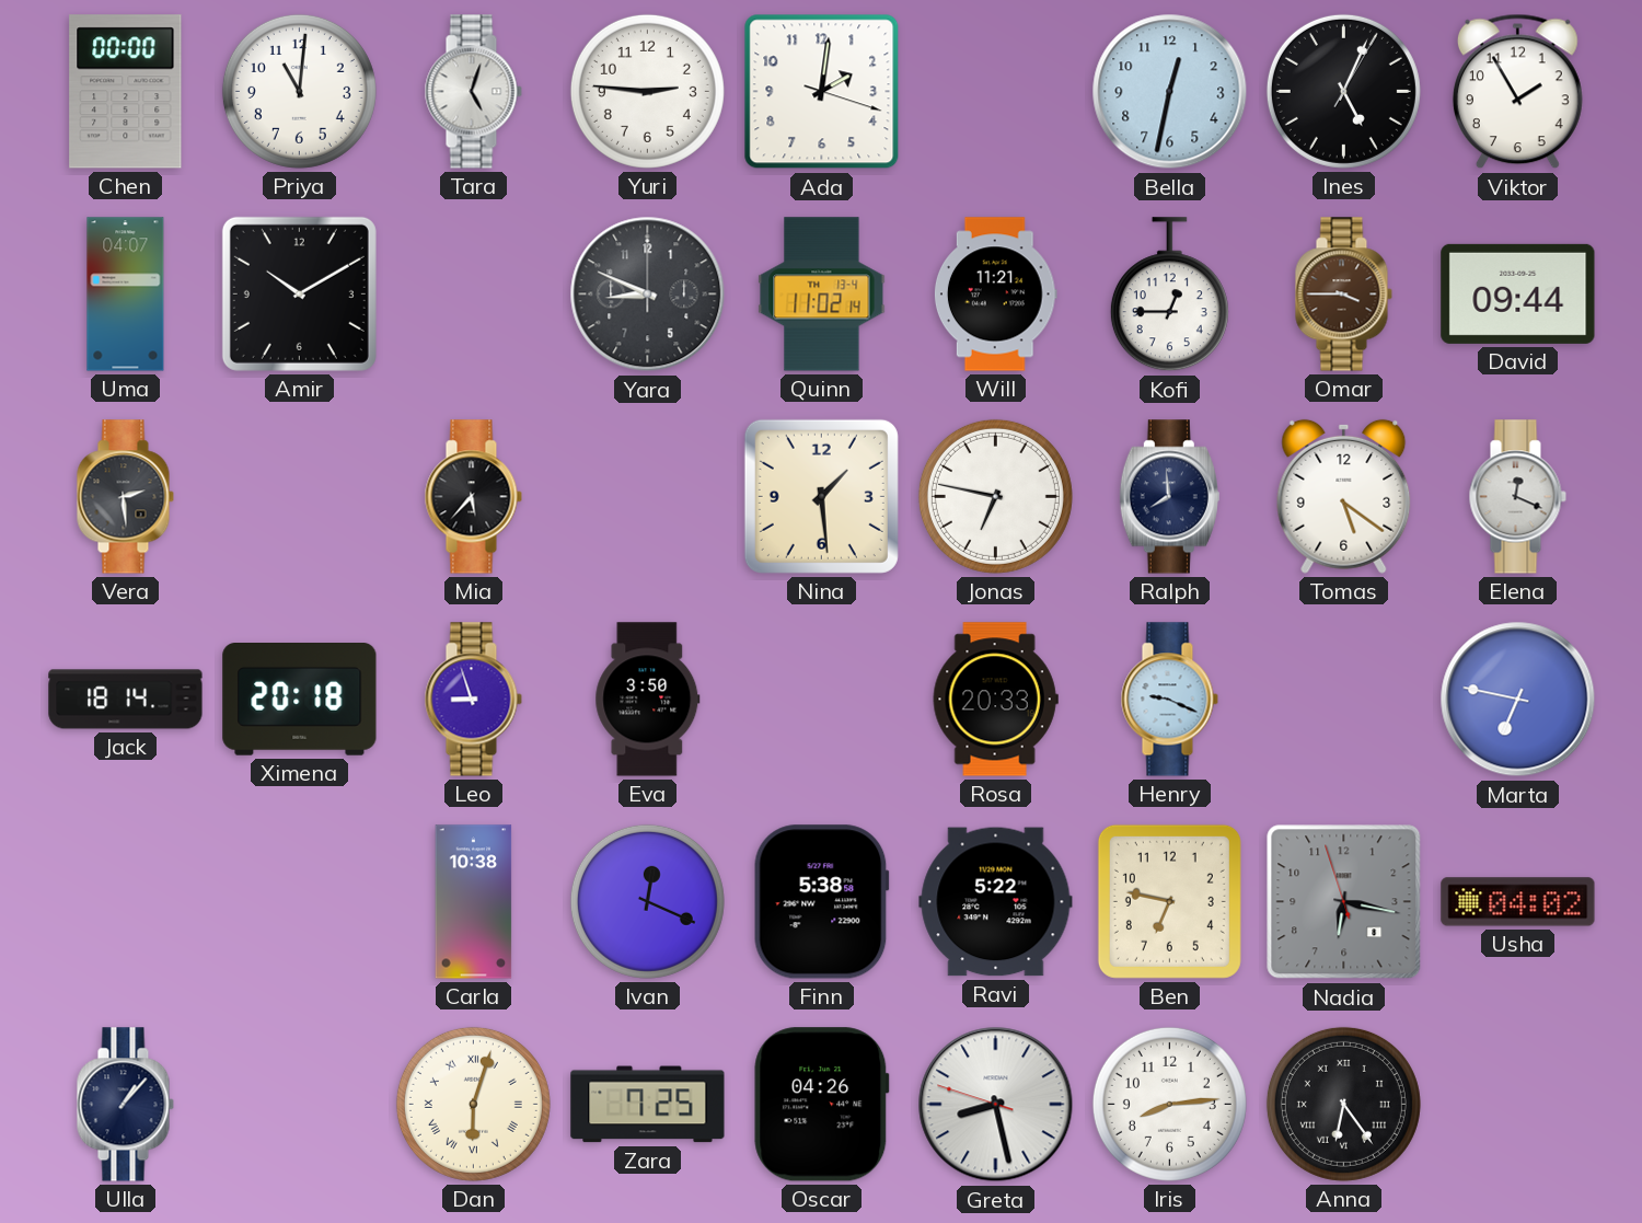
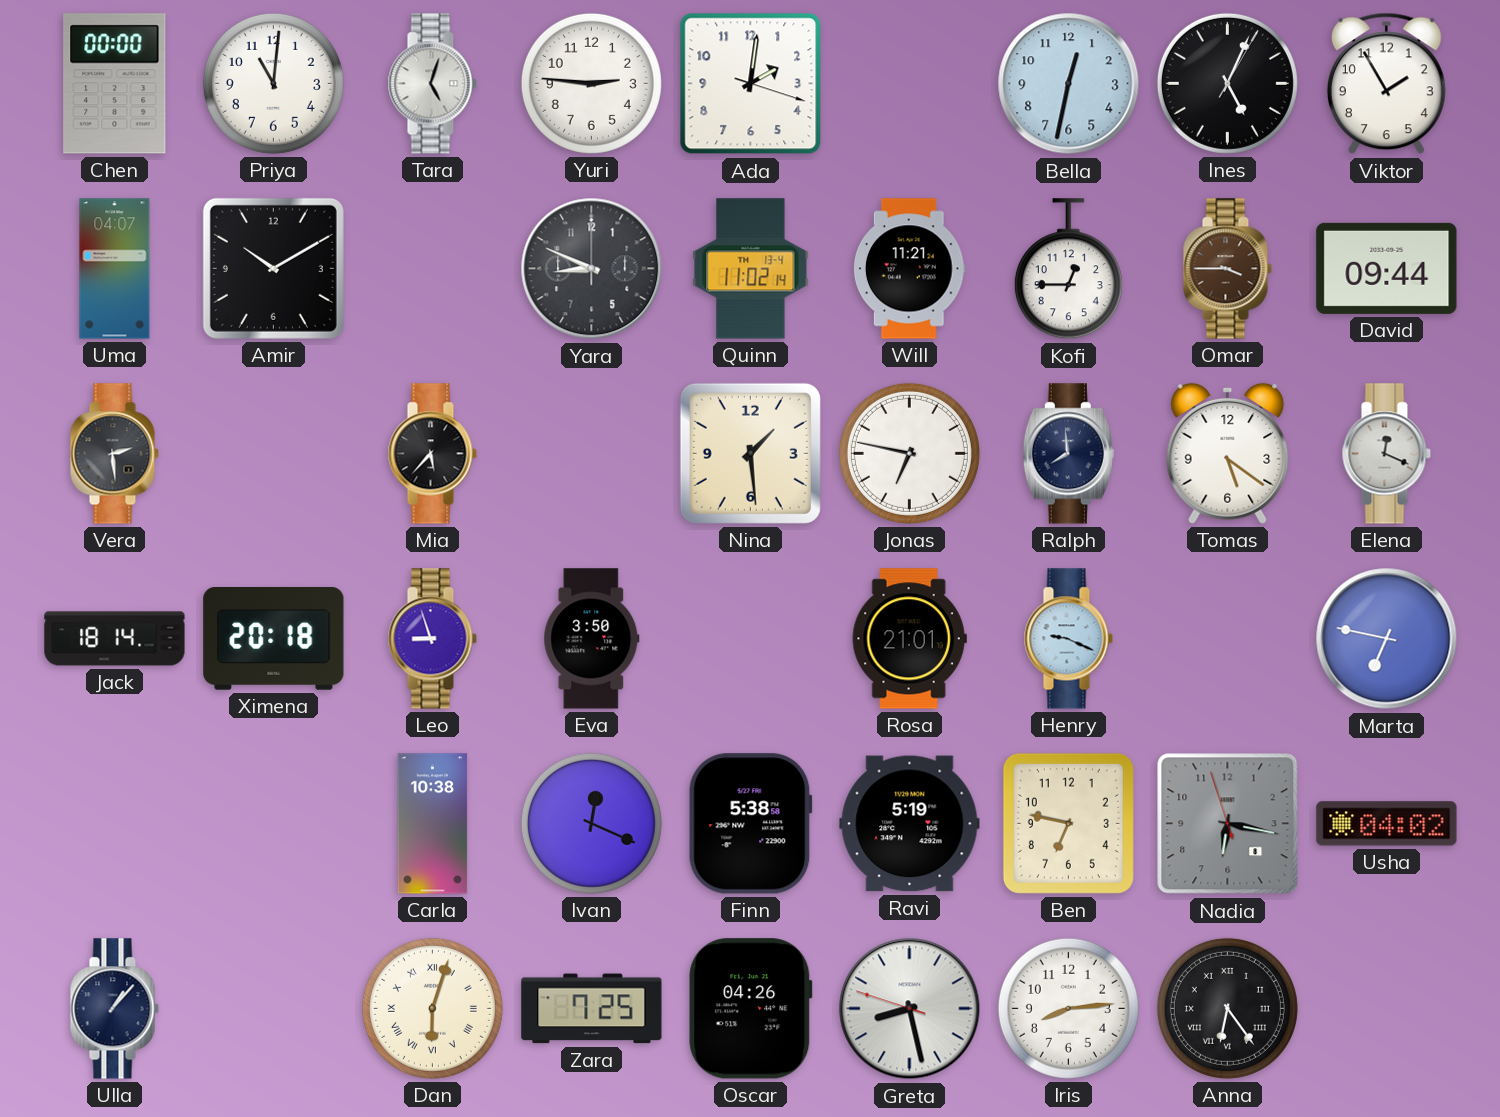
Rosa: 20:33 -> 21:01
Ravi: 5:22 -> 5:19
